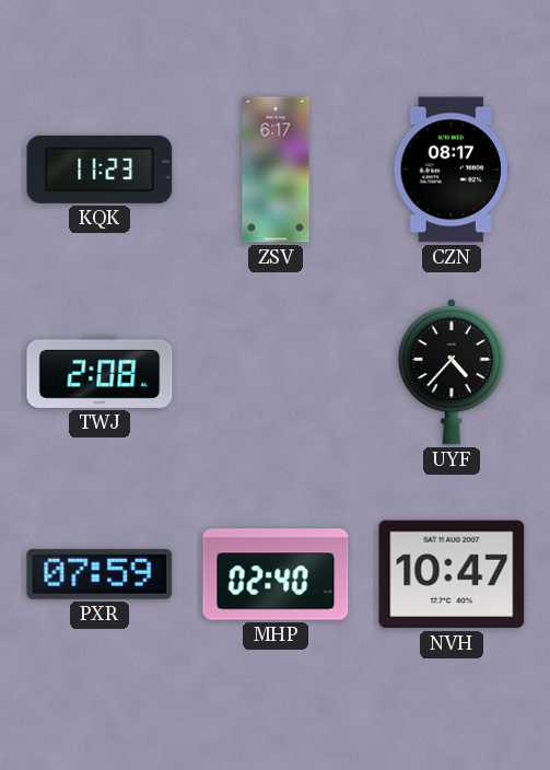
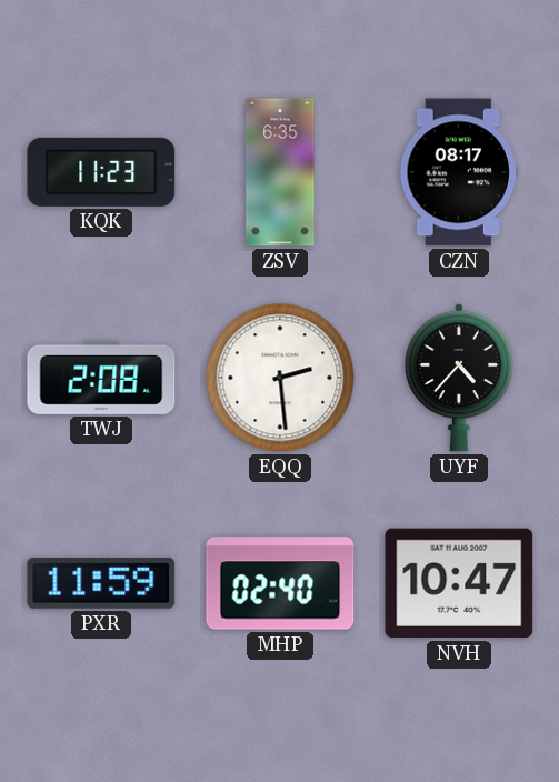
ZSV: 6:17 -> 6:35
EQQ: none -> 2:29
PXR: 07:59 -> 11:59
